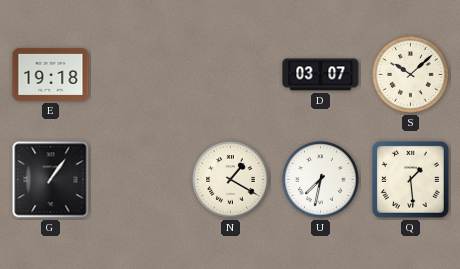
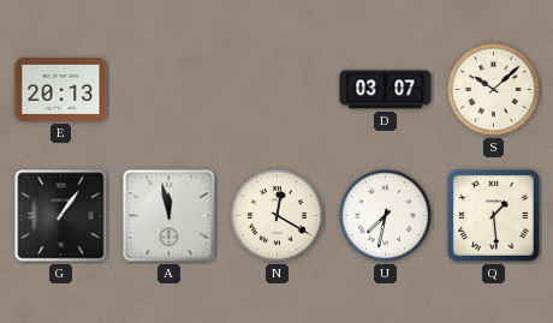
E: 19:18 -> 20:13
A: none -> 11:58
N: 1:20 -> 12:20
